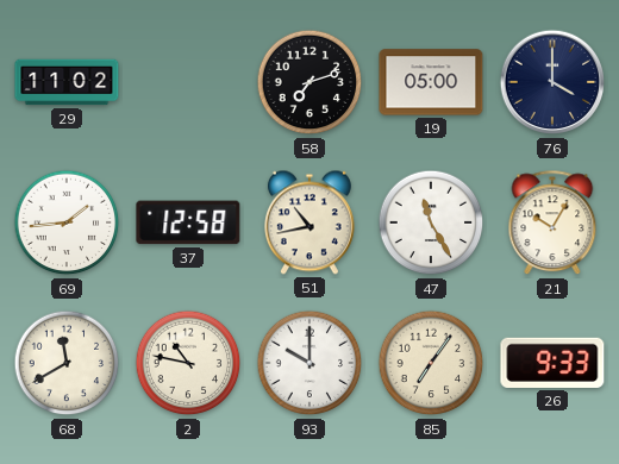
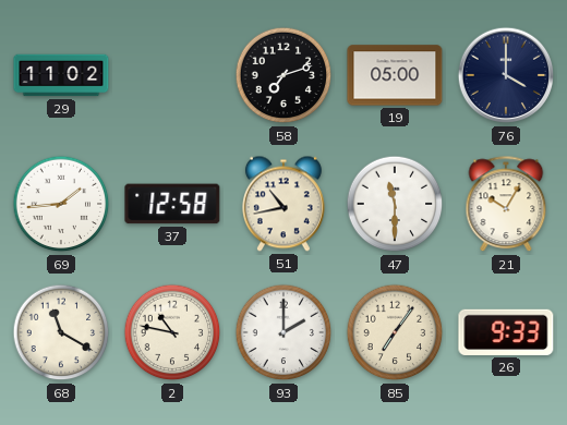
47: 11:25 -> 11:30
68: 11:40 -> 11:20
93: 10:00 -> 2:00
